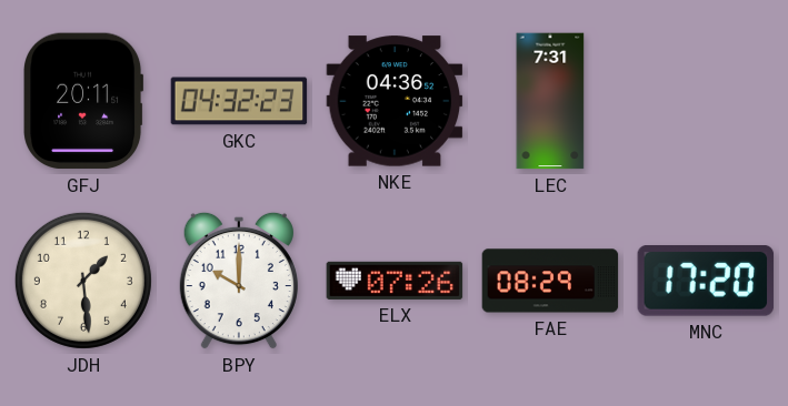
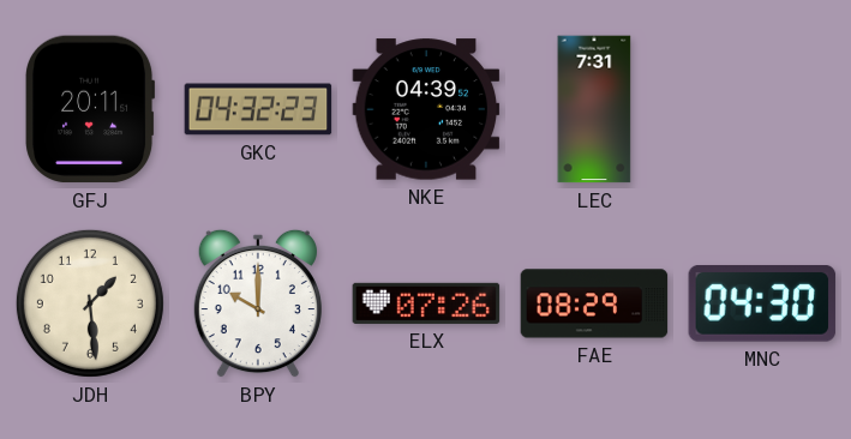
NKE: 04:36 -> 04:39
MNC: 17:20 -> 04:30
